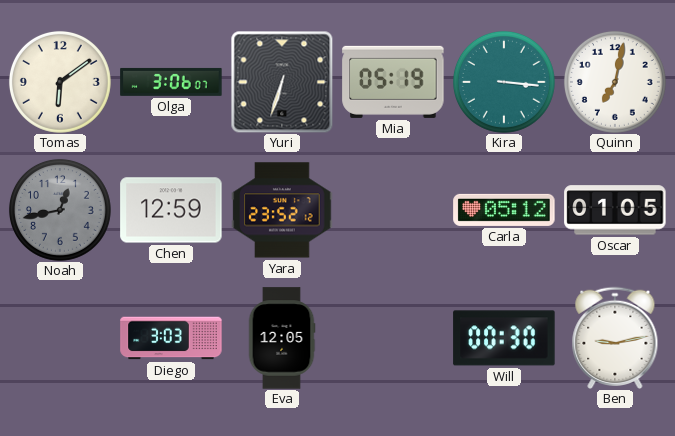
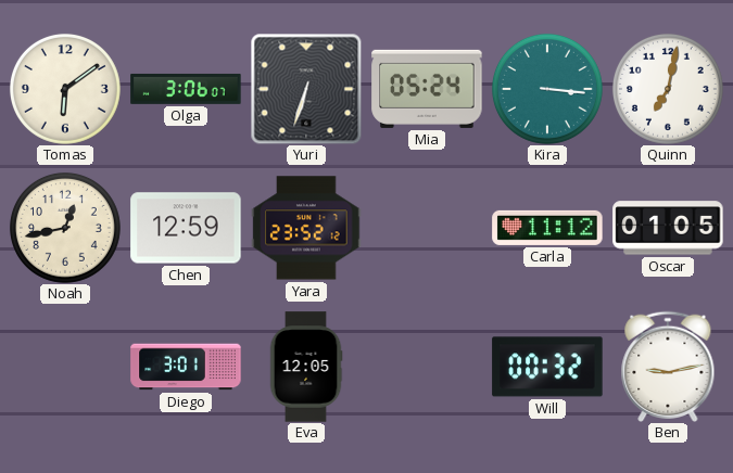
Mia: 05:19 -> 05:24
Noah dial: grey -> cream
Carla: 05:12 -> 11:12
Diego: 3:03 -> 3:01
Will: 00:30 -> 00:32
